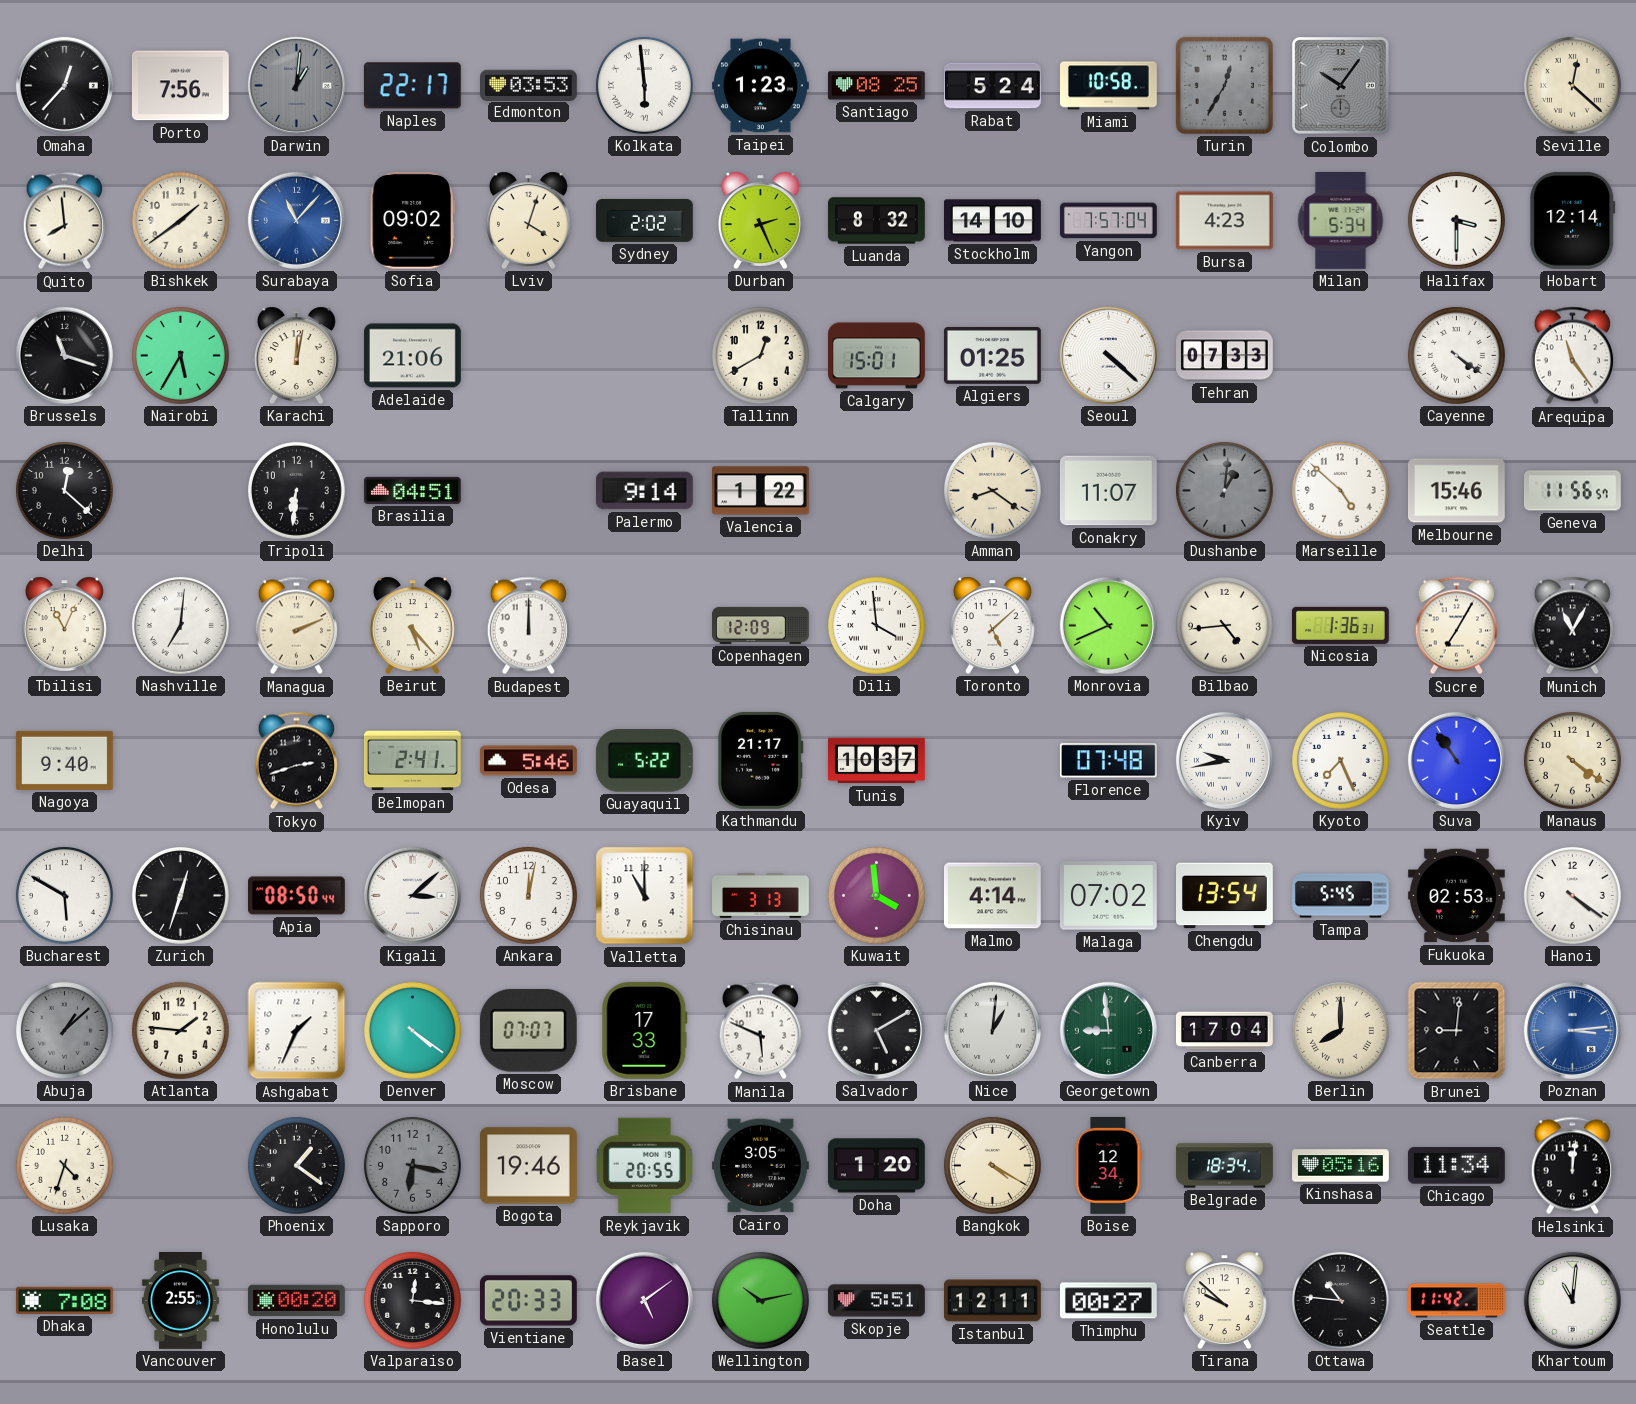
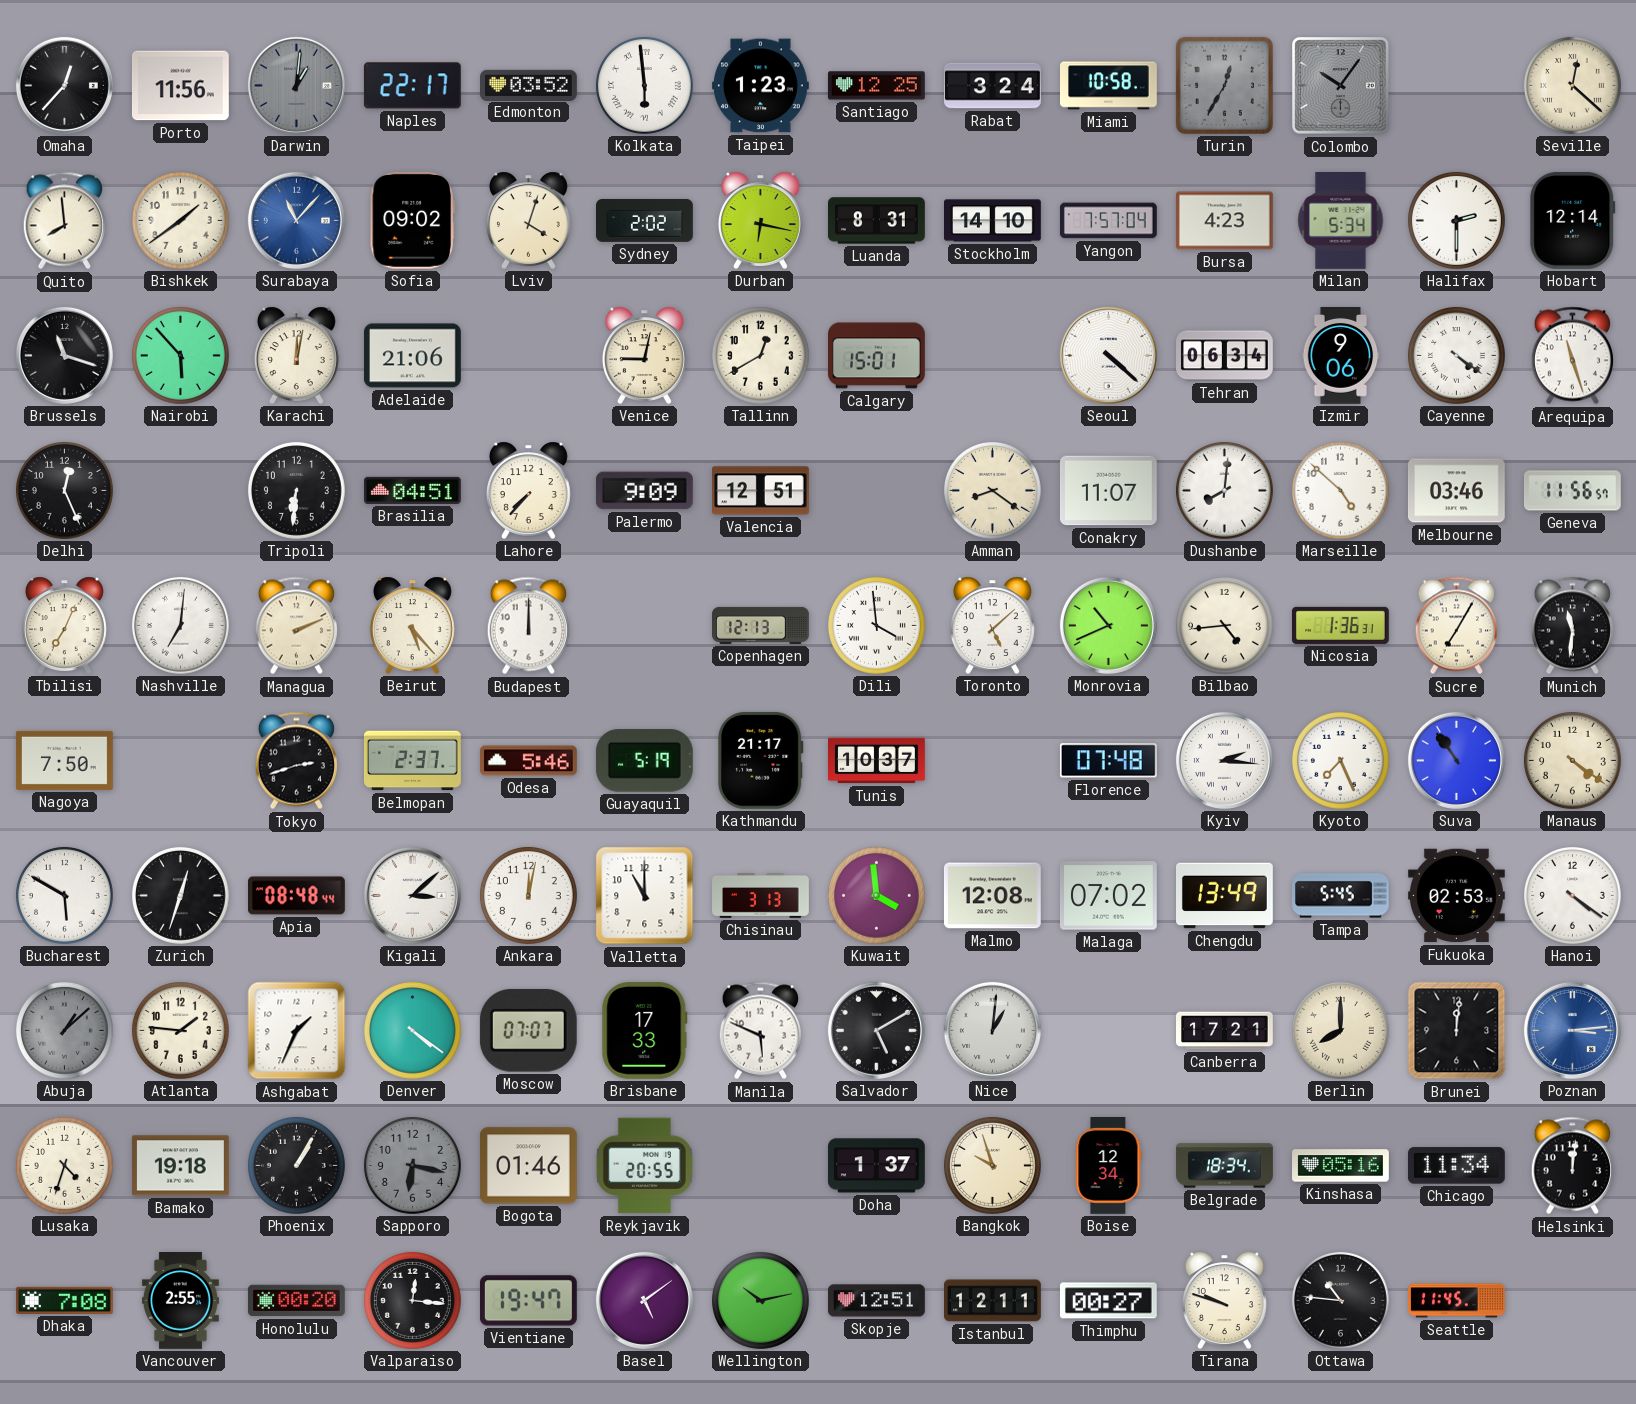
Porto: 7:56 -> 11:56
Edmonton: 03:53 -> 03:52
Santiago: 08:25 -> 12:25
Rabat: 5:24 -> 3:24
Durban: 2:26 -> 6:17
Luanda: 8:32 -> 8:31
Halifax: 3:30 -> 2:30
Nairobi: 5:35 -> 5:53
Venice: none -> 9:02
Algiers: 01:25 -> none
Tehran: 07:33 -> 06:34
Izmir: none -> 9:06
Arequipa: 11:24 -> 11:27
Delhi: 12:22 -> 12:26
Lahore: none -> 7:37
Palermo: 9:14 -> 9:09
Valencia: 1:22 -> 12:51
Dushanbe: 1:01 -> 8:01
Dushanbe dial: grey -> white
Melbourne: 15:46 -> 03:46
Tbilisi: 11:04 -> 7:04
Copenhagen: 12:09 -> 12:13
Munich: 11:05 -> 11:31
Nagoya: 9:40 -> 7:50
Belmopan: 2:41 -> 2:37
Guayaquil: 5:22 -> 5:19
Kyiv: 9:43 -> 2:16
Apia: 08:50 -> 08:48
Malmo: 4:14 -> 12:08
Chengdu: 13:54 -> 13:49
Georgetown: 8:59 -> none
Canberra: 17:04 -> 17:21
Brunei: 9:01 -> 12:01
Bamako: none -> 19:18
Phoenix: 1:21 -> 1:05
Bogota: 19:46 -> 01:46
Cairo: 3:05 -> none
Doha: 1:20 -> 1:37
Bangkok: 4:20 -> 9:57
Vientiane: 20:33 -> 19:47
Skopje: 5:51 -> 12:51
Tirana: 9:52 -> 9:48
Seattle: 11:42 -> 11:45
Khartoum: 11:01 -> none
